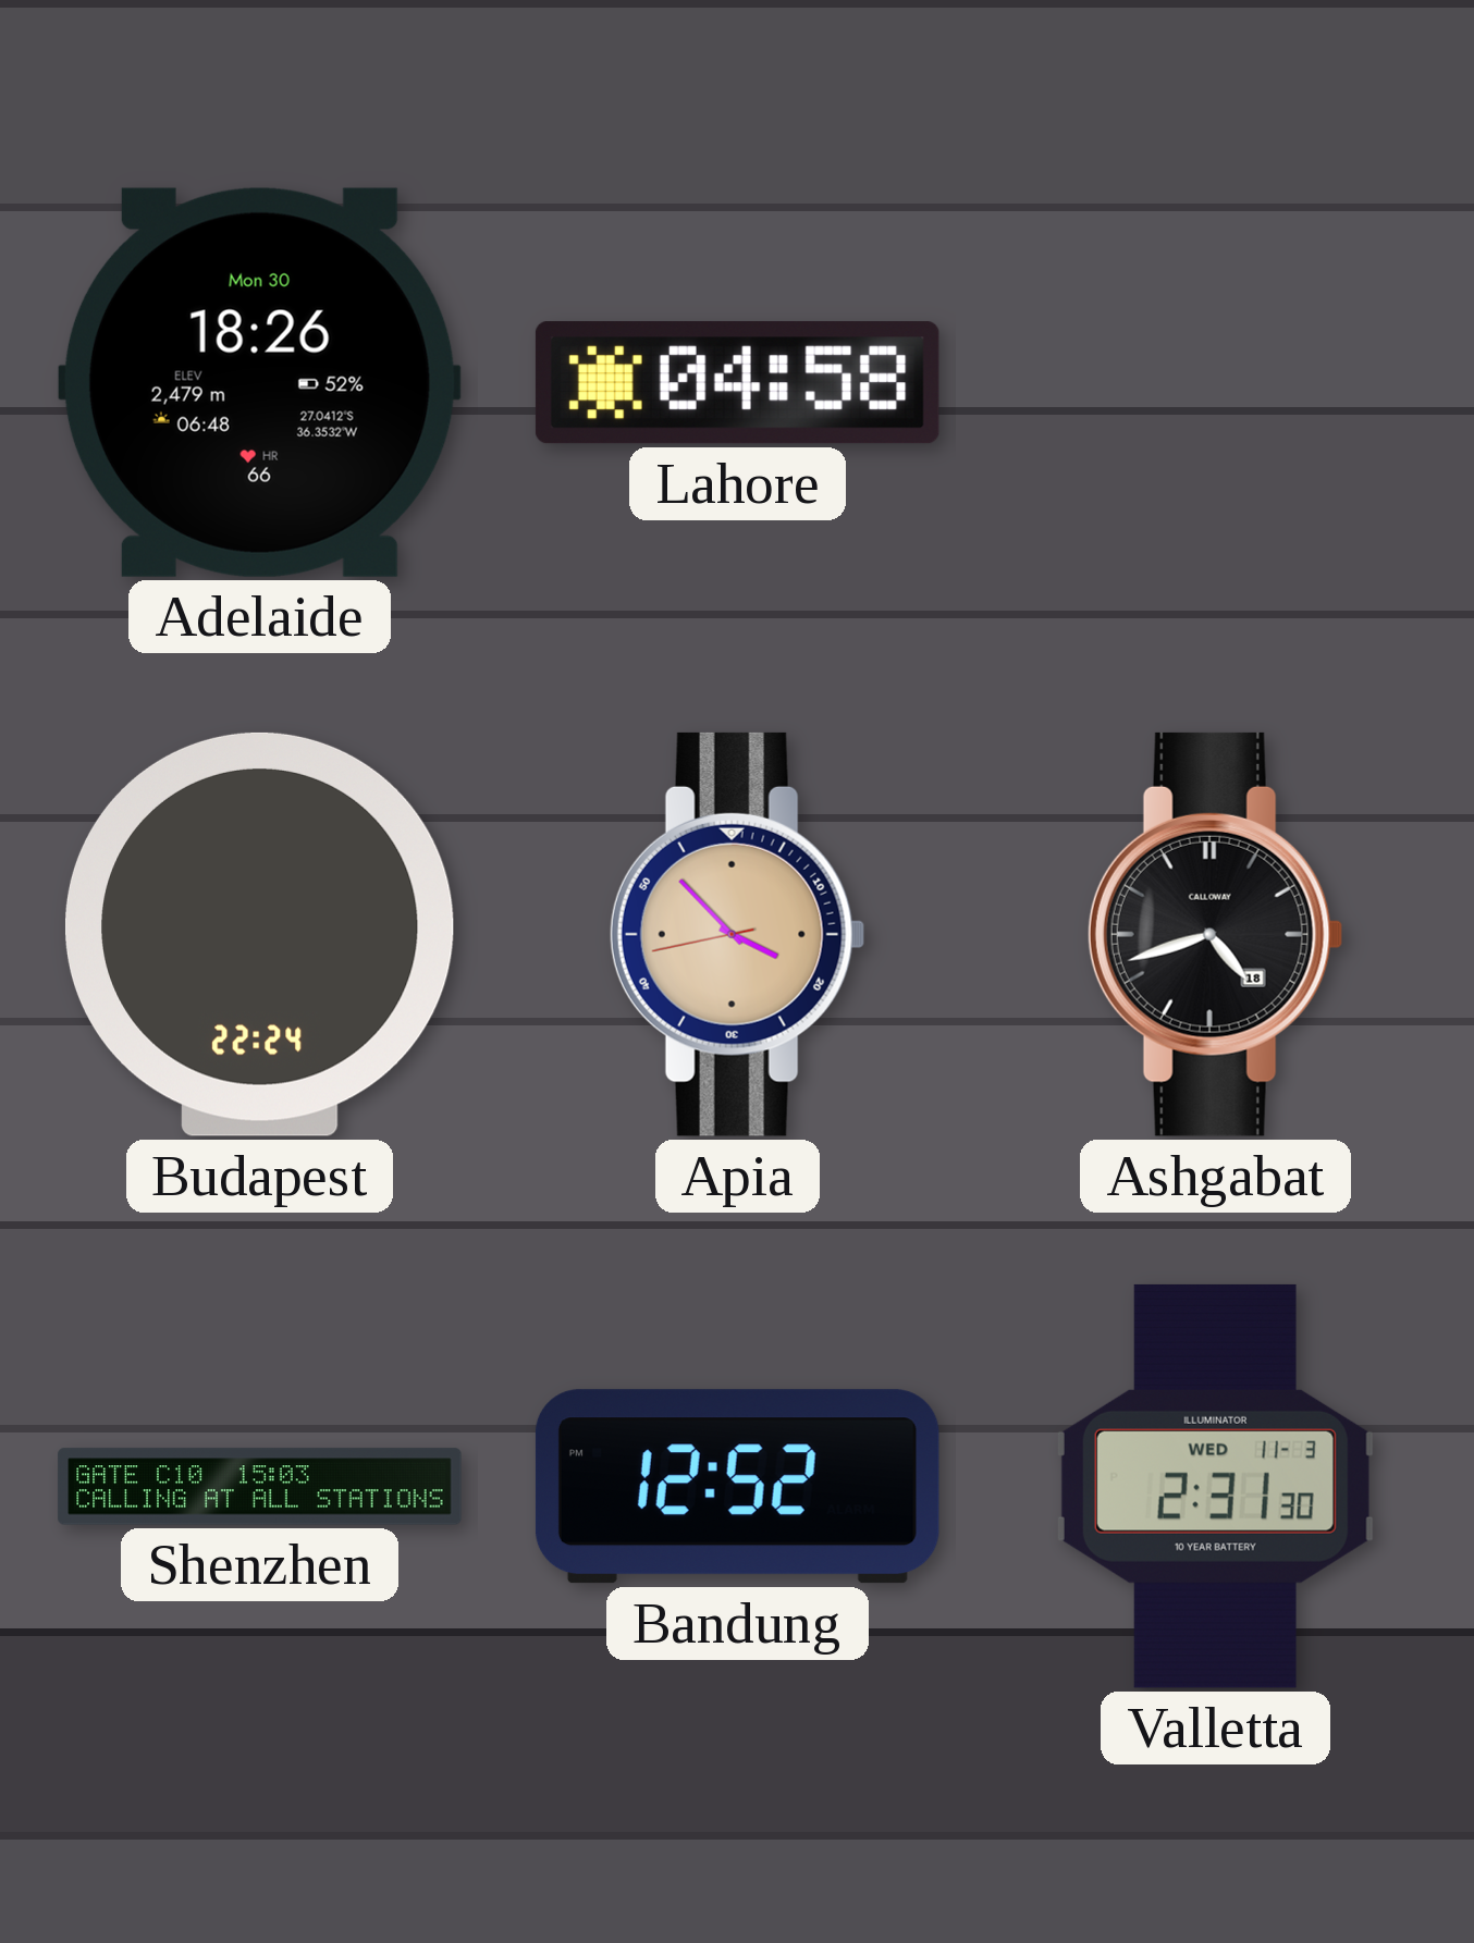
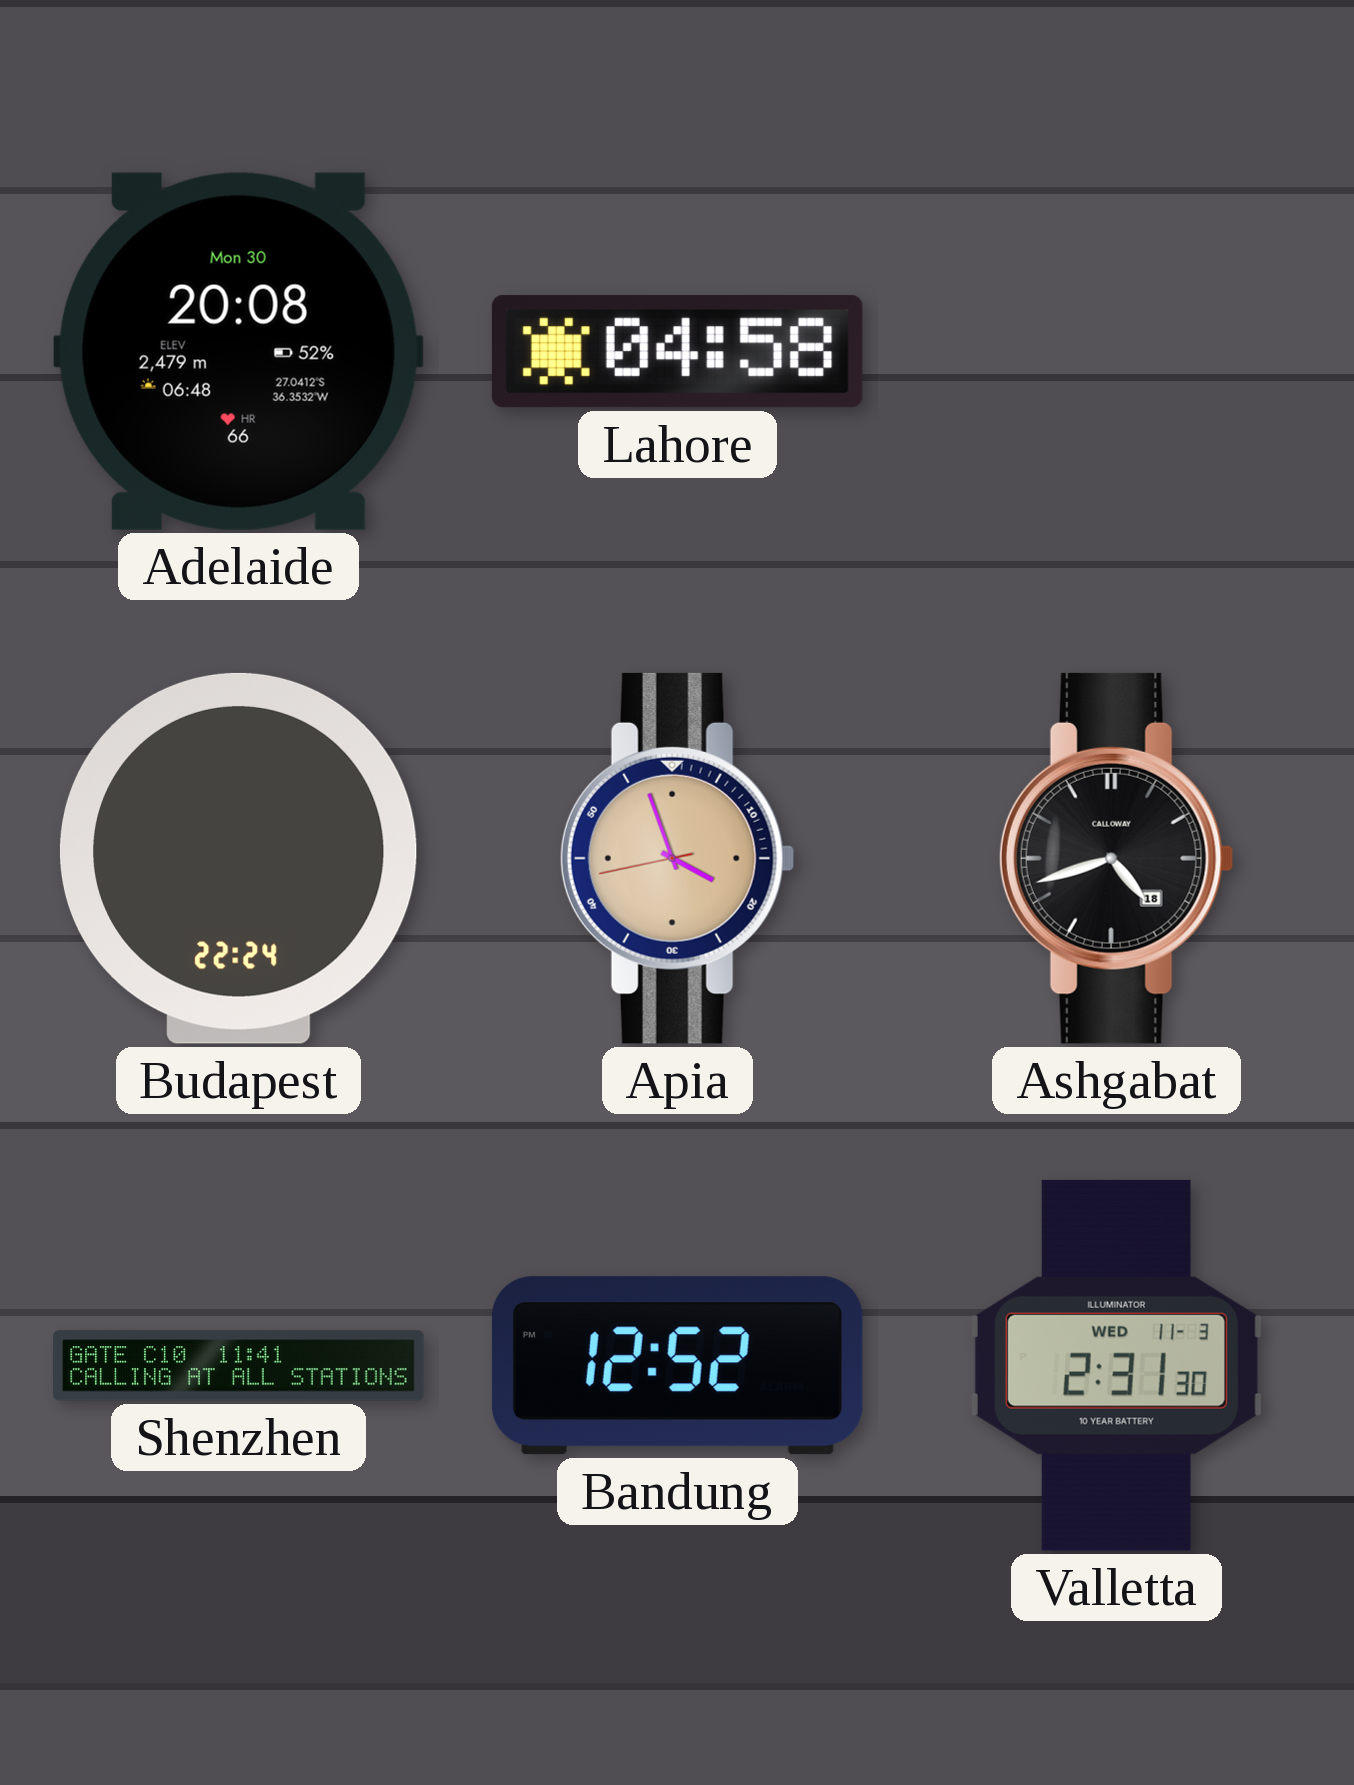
Adelaide: 18:26 -> 20:08
Apia: 3:52 -> 3:56
Shenzhen: 15:03 -> 11:41
